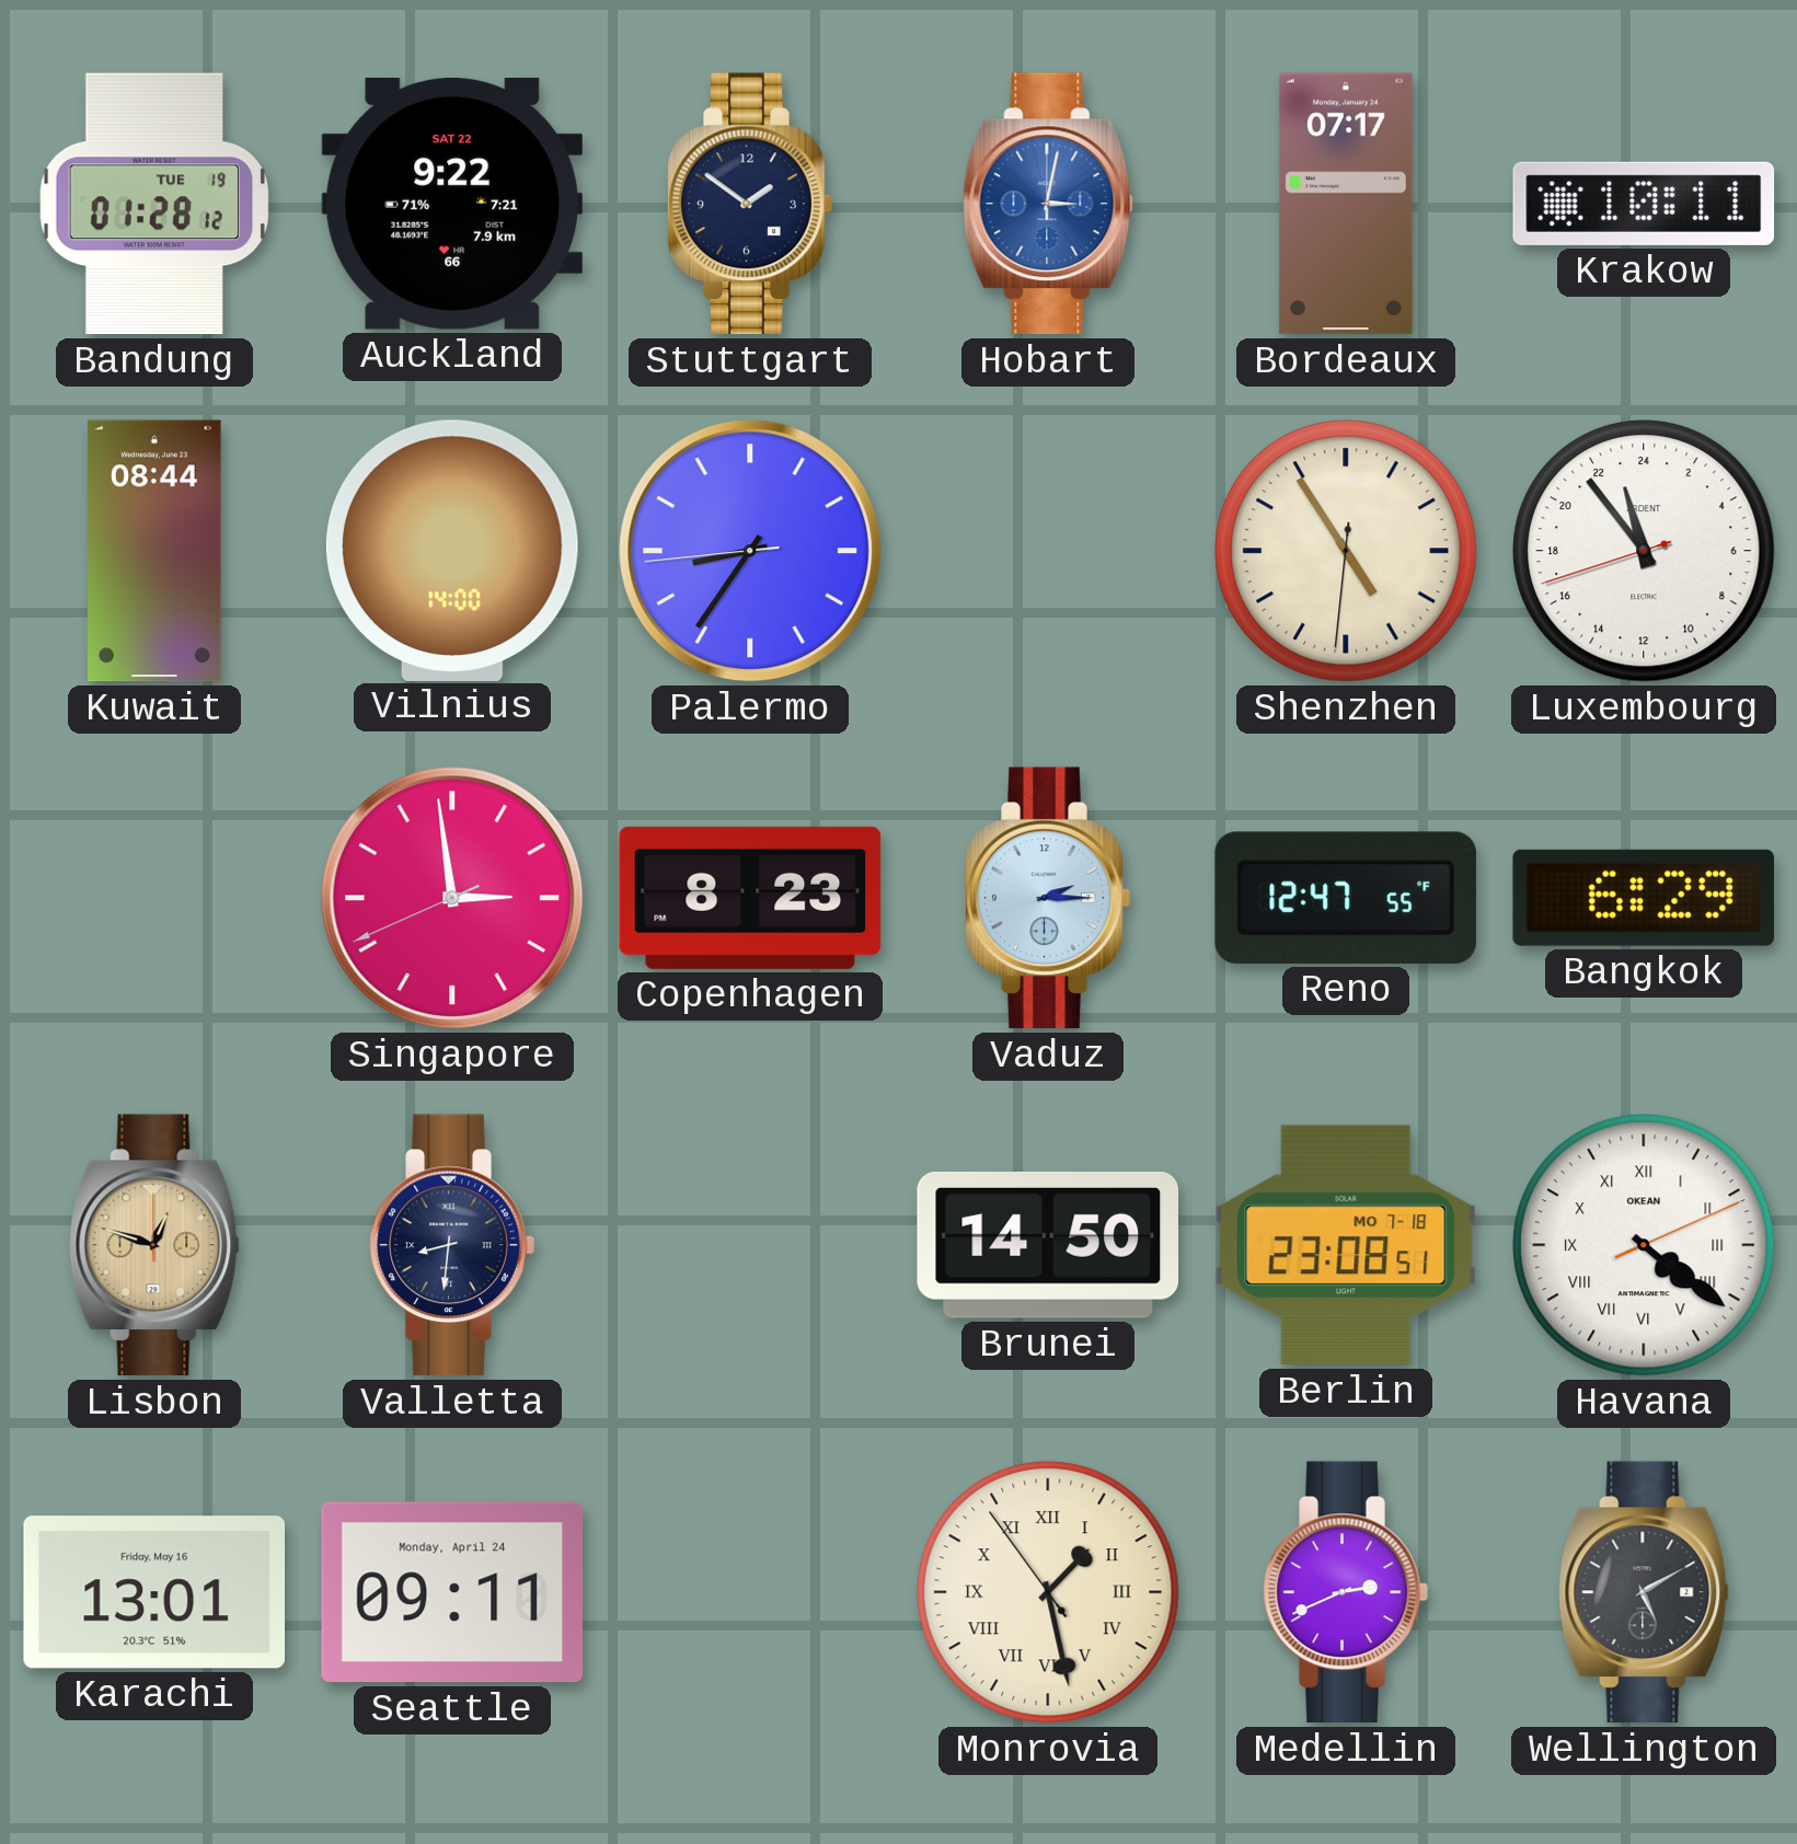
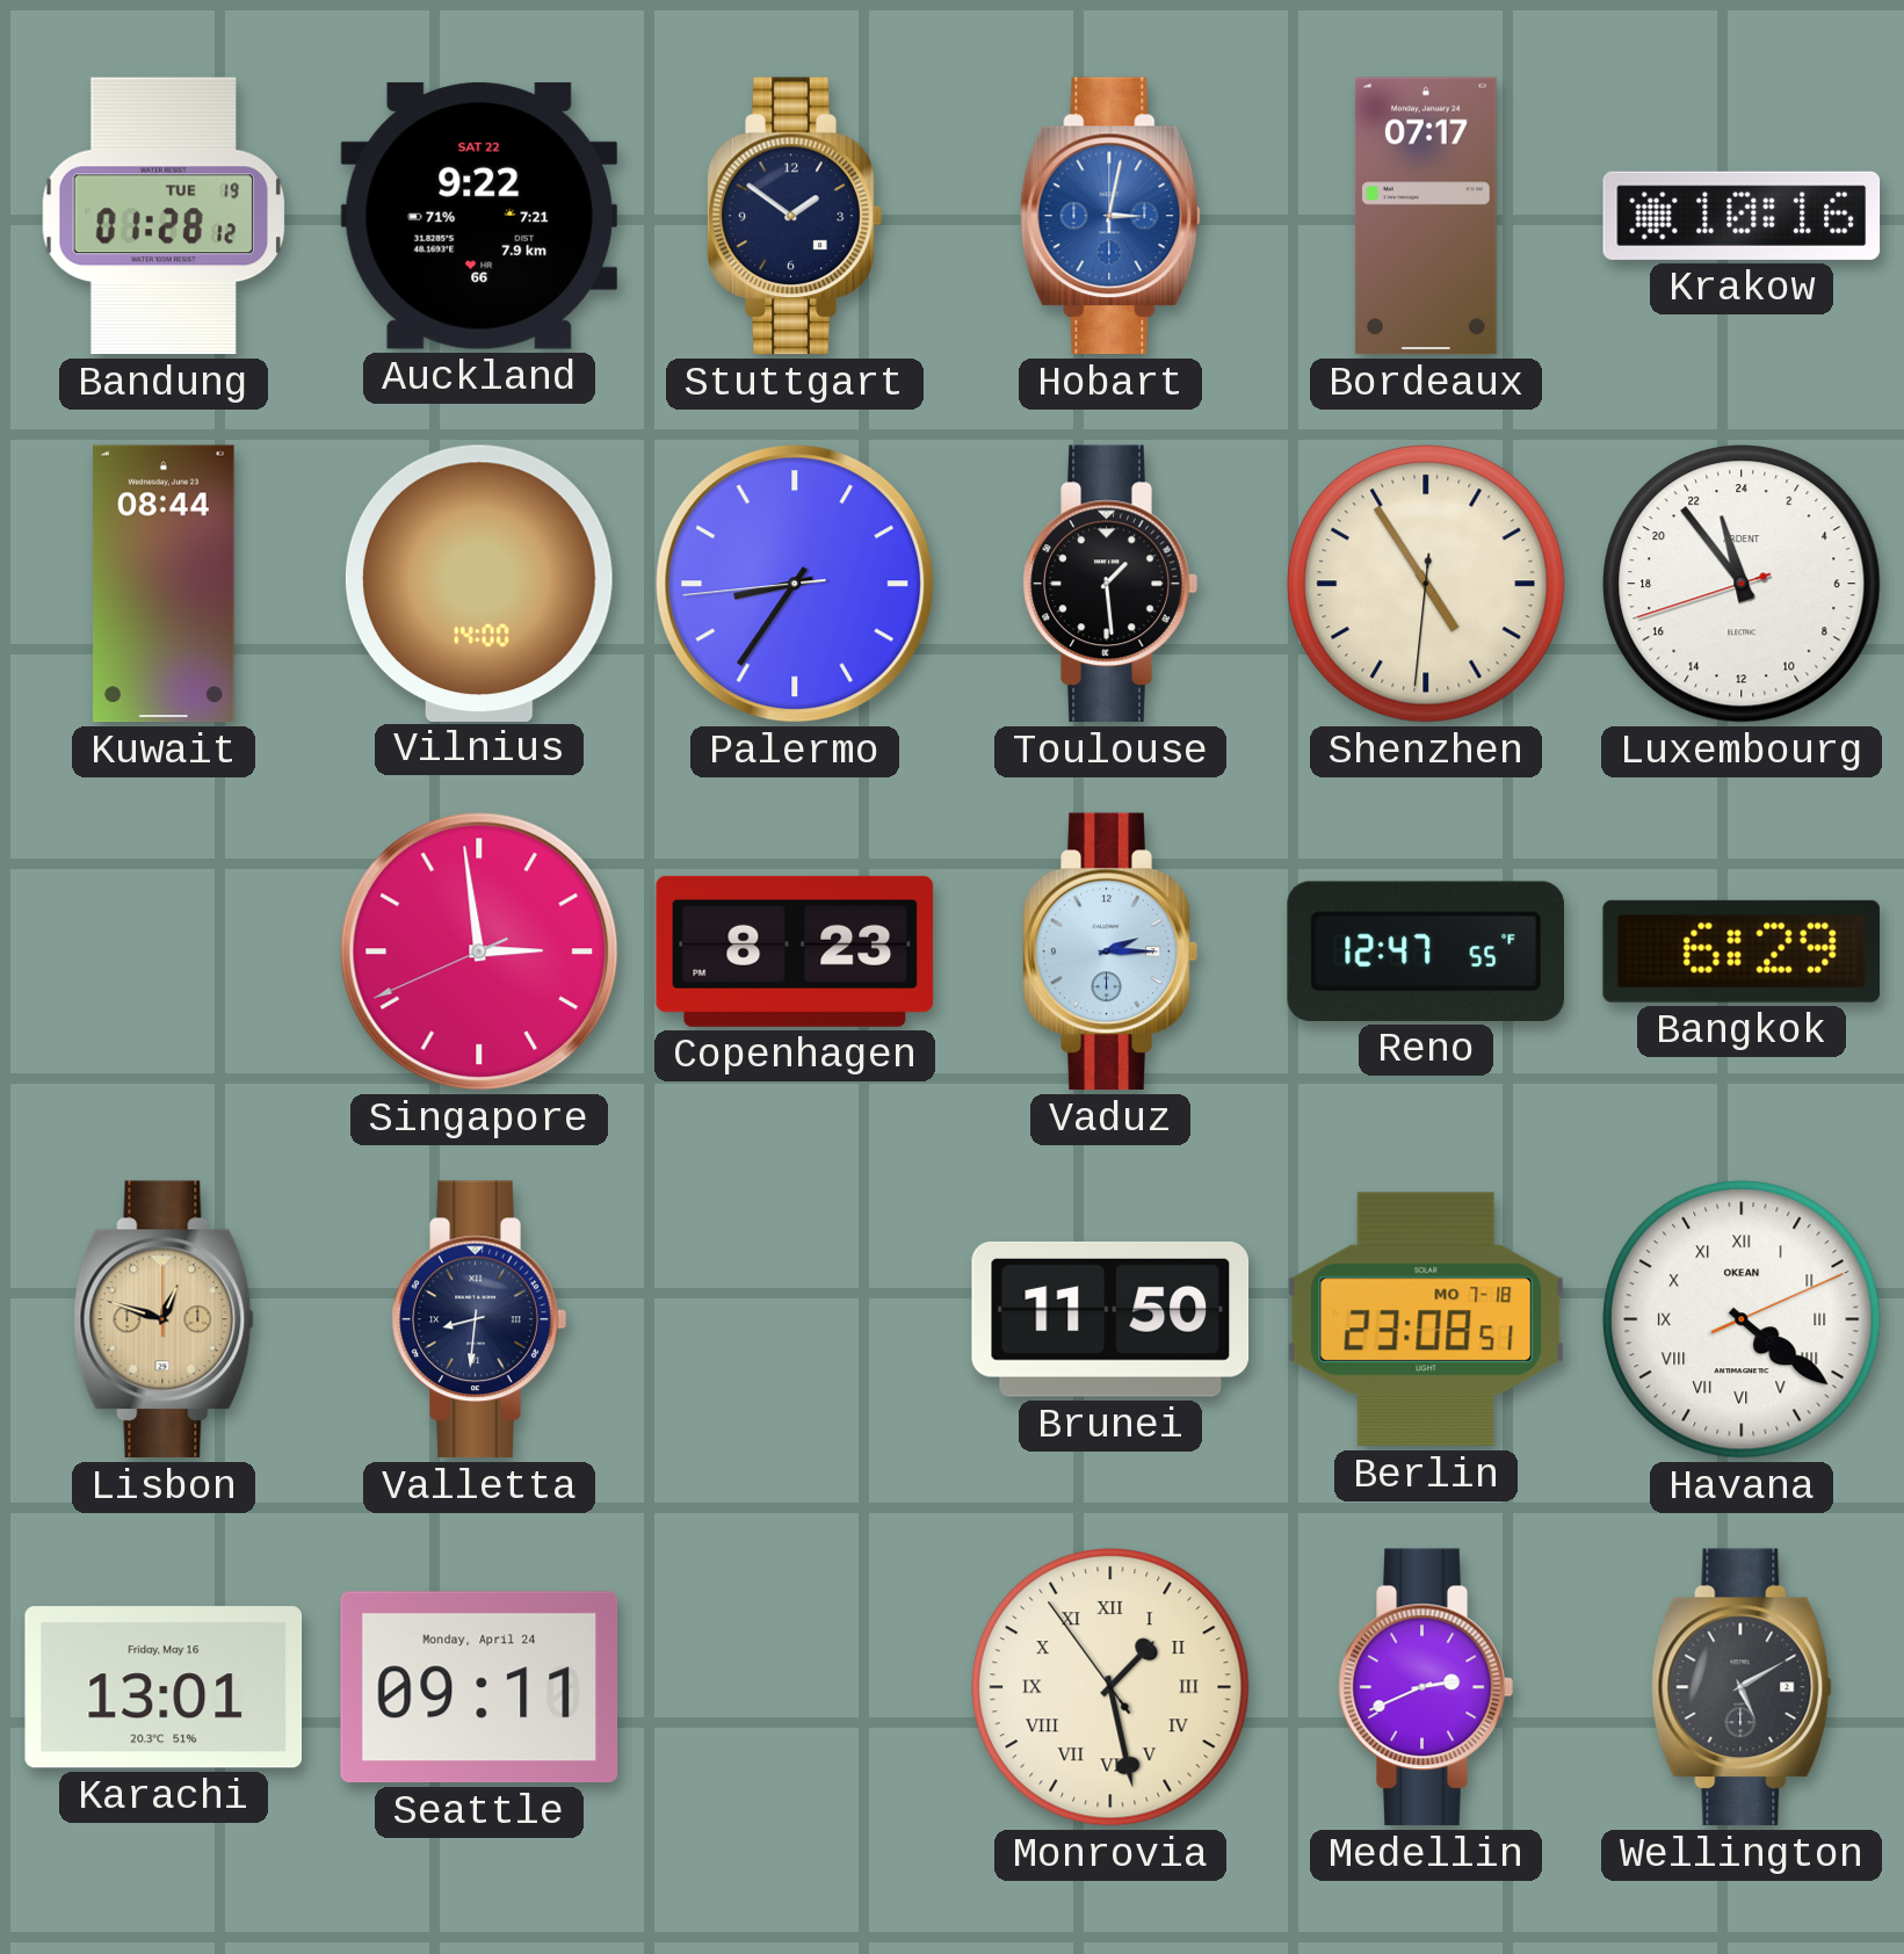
Krakow: 10:11 -> 10:16
Toulouse: none -> 1:29
Brunei: 14:50 -> 11:50
